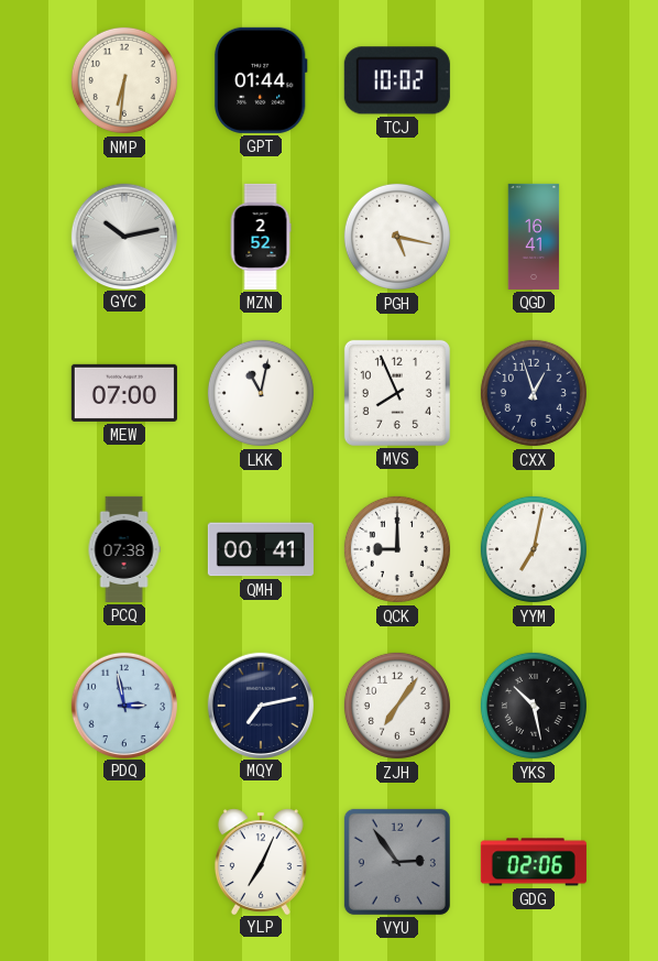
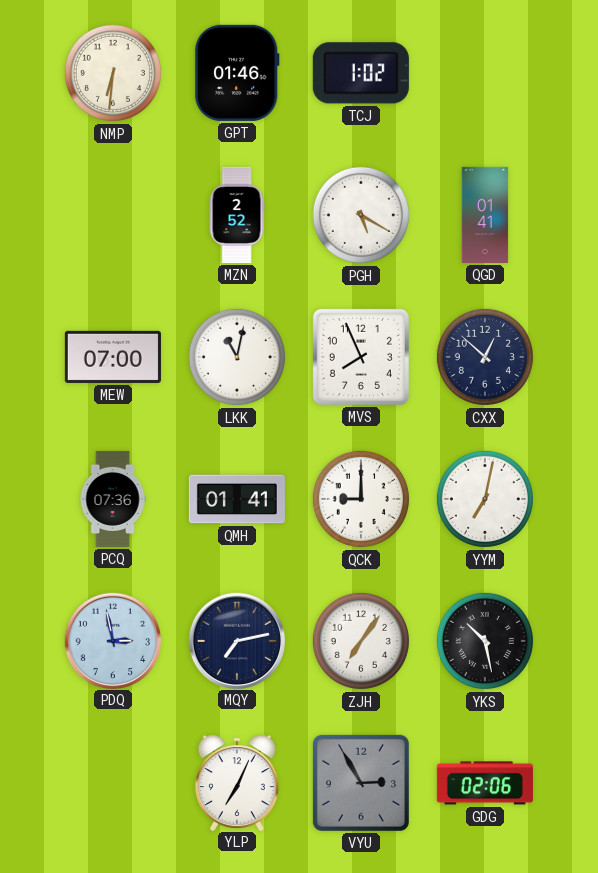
GPT: 01:44 -> 01:46
TCJ: 10:02 -> 1:02
GYC: 10:13 -> none
PGH: 5:17 -> 5:20
QGD: 16:41 -> 01:41
CXX: 12:57 -> 12:52
PCQ: 07:38 -> 07:36
QMH: 00:41 -> 01:41
VYU: 2:54 -> 2:55
